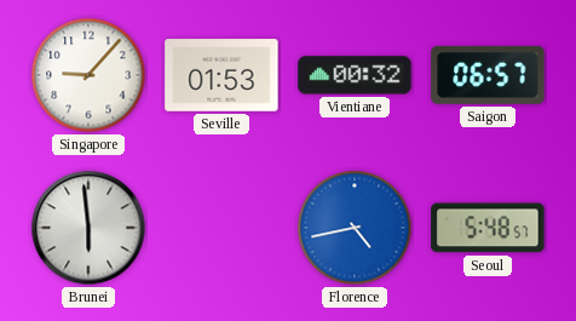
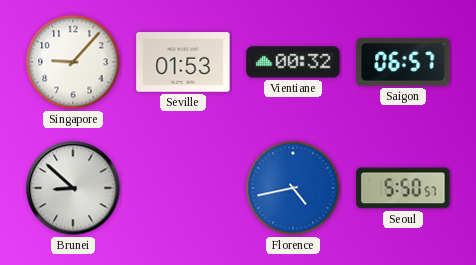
Brunei: 5:59 -> 8:52
Seoul: 5:48 -> 5:50
